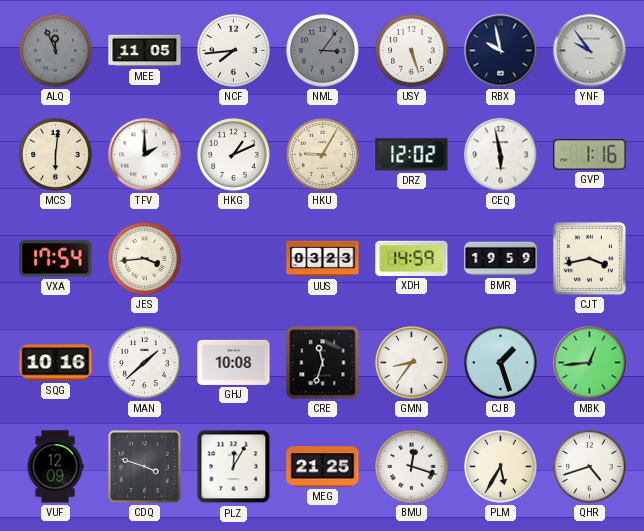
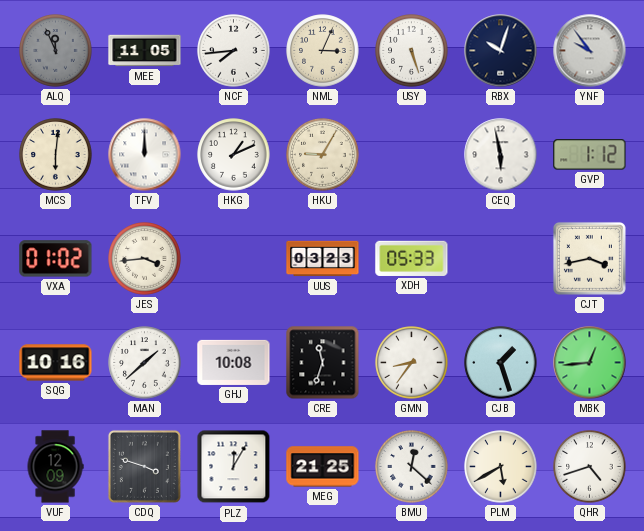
NML: 3:06 -> 3:04
NML dial: grey -> cream
RBX: 9:58 -> 10:03
TFV: 2:00 -> 12:00
DRZ: 12:02 -> none
GVP: 1:16 -> 1:12
VXA: 17:54 -> 01:02
XDH: 14:59 -> 05:33
BMR: 19:59 -> none
BMU: 12:18 -> 12:22
PLM: 5:35 -> 5:40
